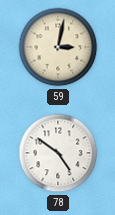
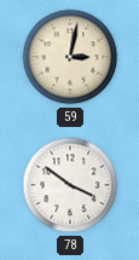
78: 4:51 -> 3:51
